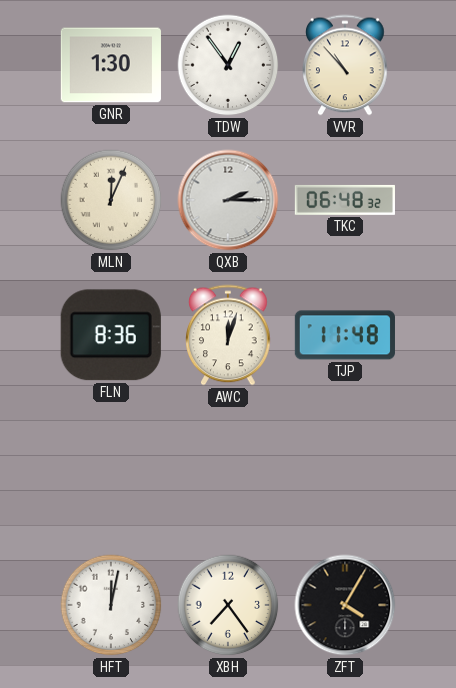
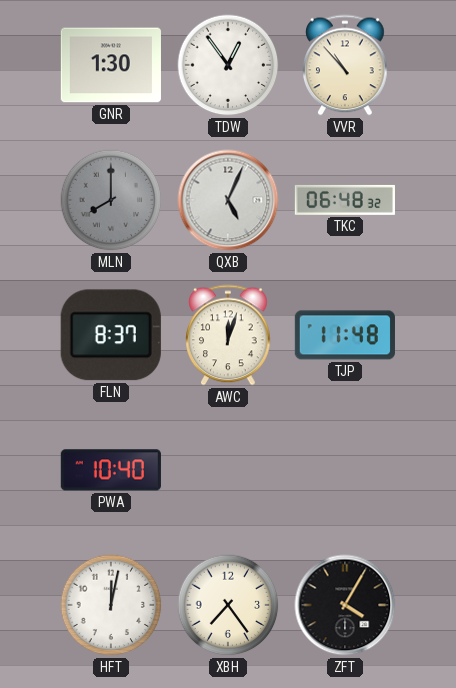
MLN: 12:04 -> 8:00
MLN dial: cream -> grey
QXB: 2:15 -> 5:04
FLN: 8:36 -> 8:37
PWA: none -> 10:40
